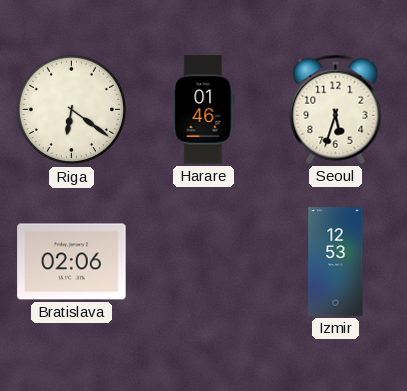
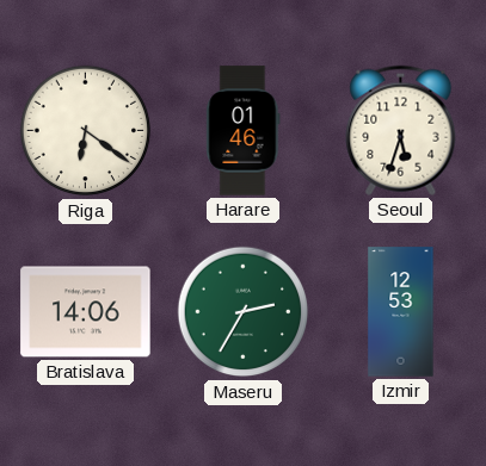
Bratislava: 02:06 -> 14:06
Maseru: none -> 2:35
